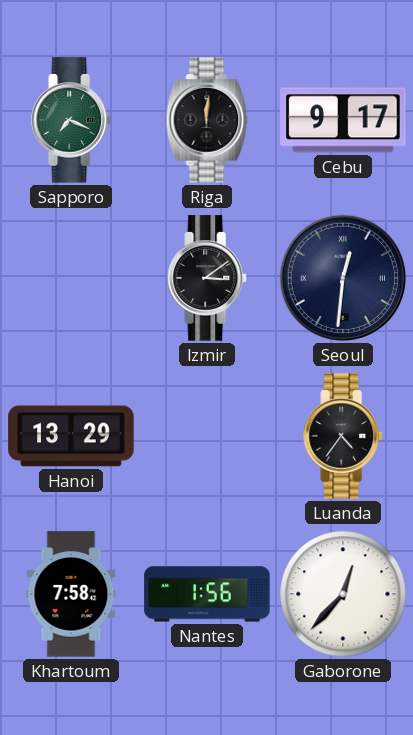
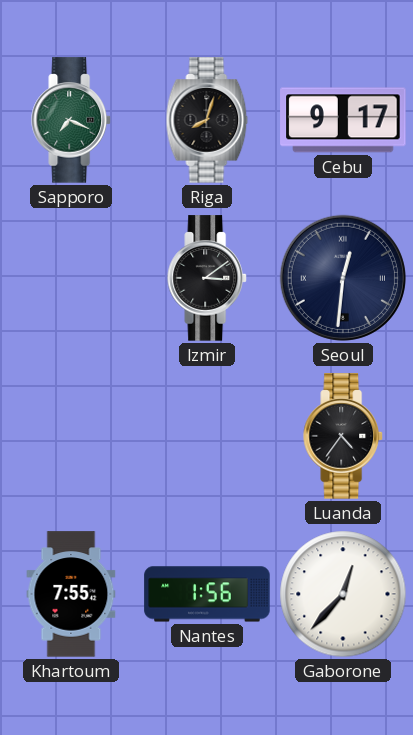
Riga: 12:01 -> 8:03
Hanoi: 13:29 -> none
Khartoum: 7:58 -> 7:55
